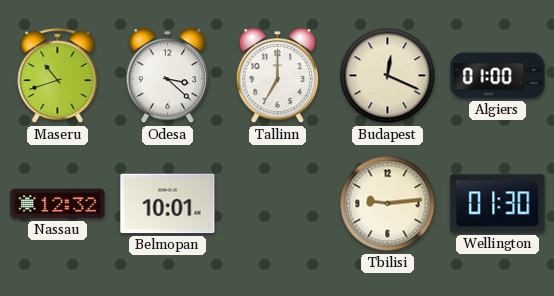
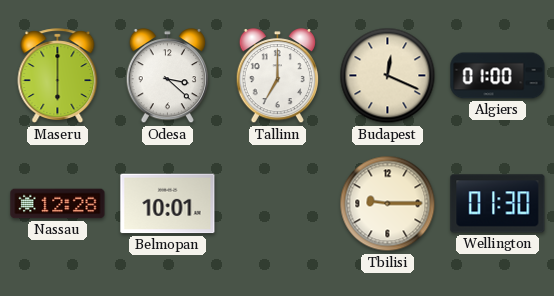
Maseru: 10:42 -> 6:00
Nassau: 12:32 -> 12:28
Tbilisi: 9:14 -> 9:15
